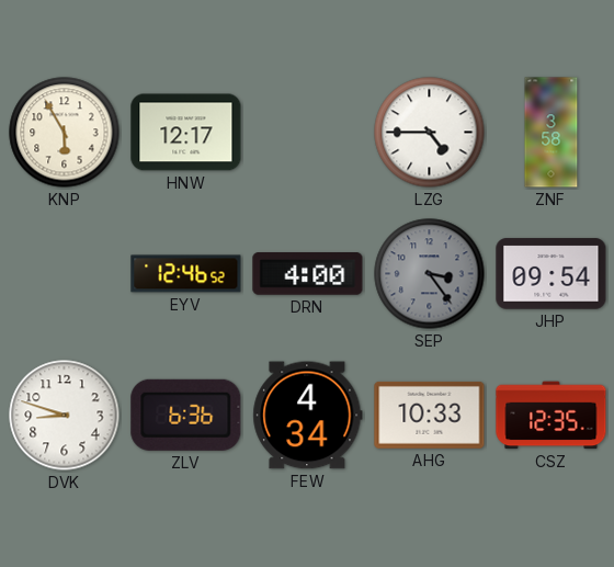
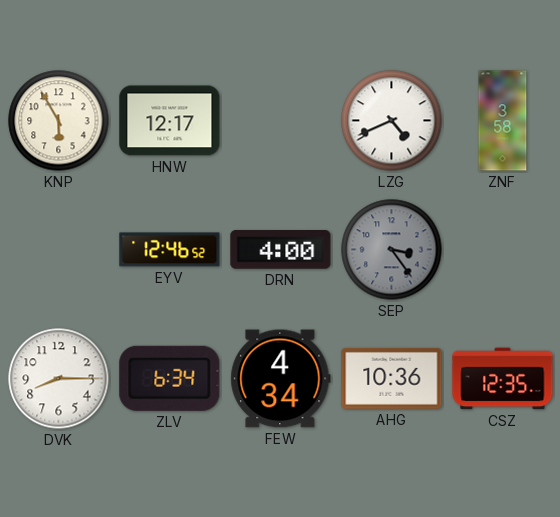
LZG: 4:45 -> 4:41
JHP: 09:54 -> none
DVK: 8:48 -> 8:15
ZLV: 6:36 -> 6:34
AHG: 10:33 -> 10:36
